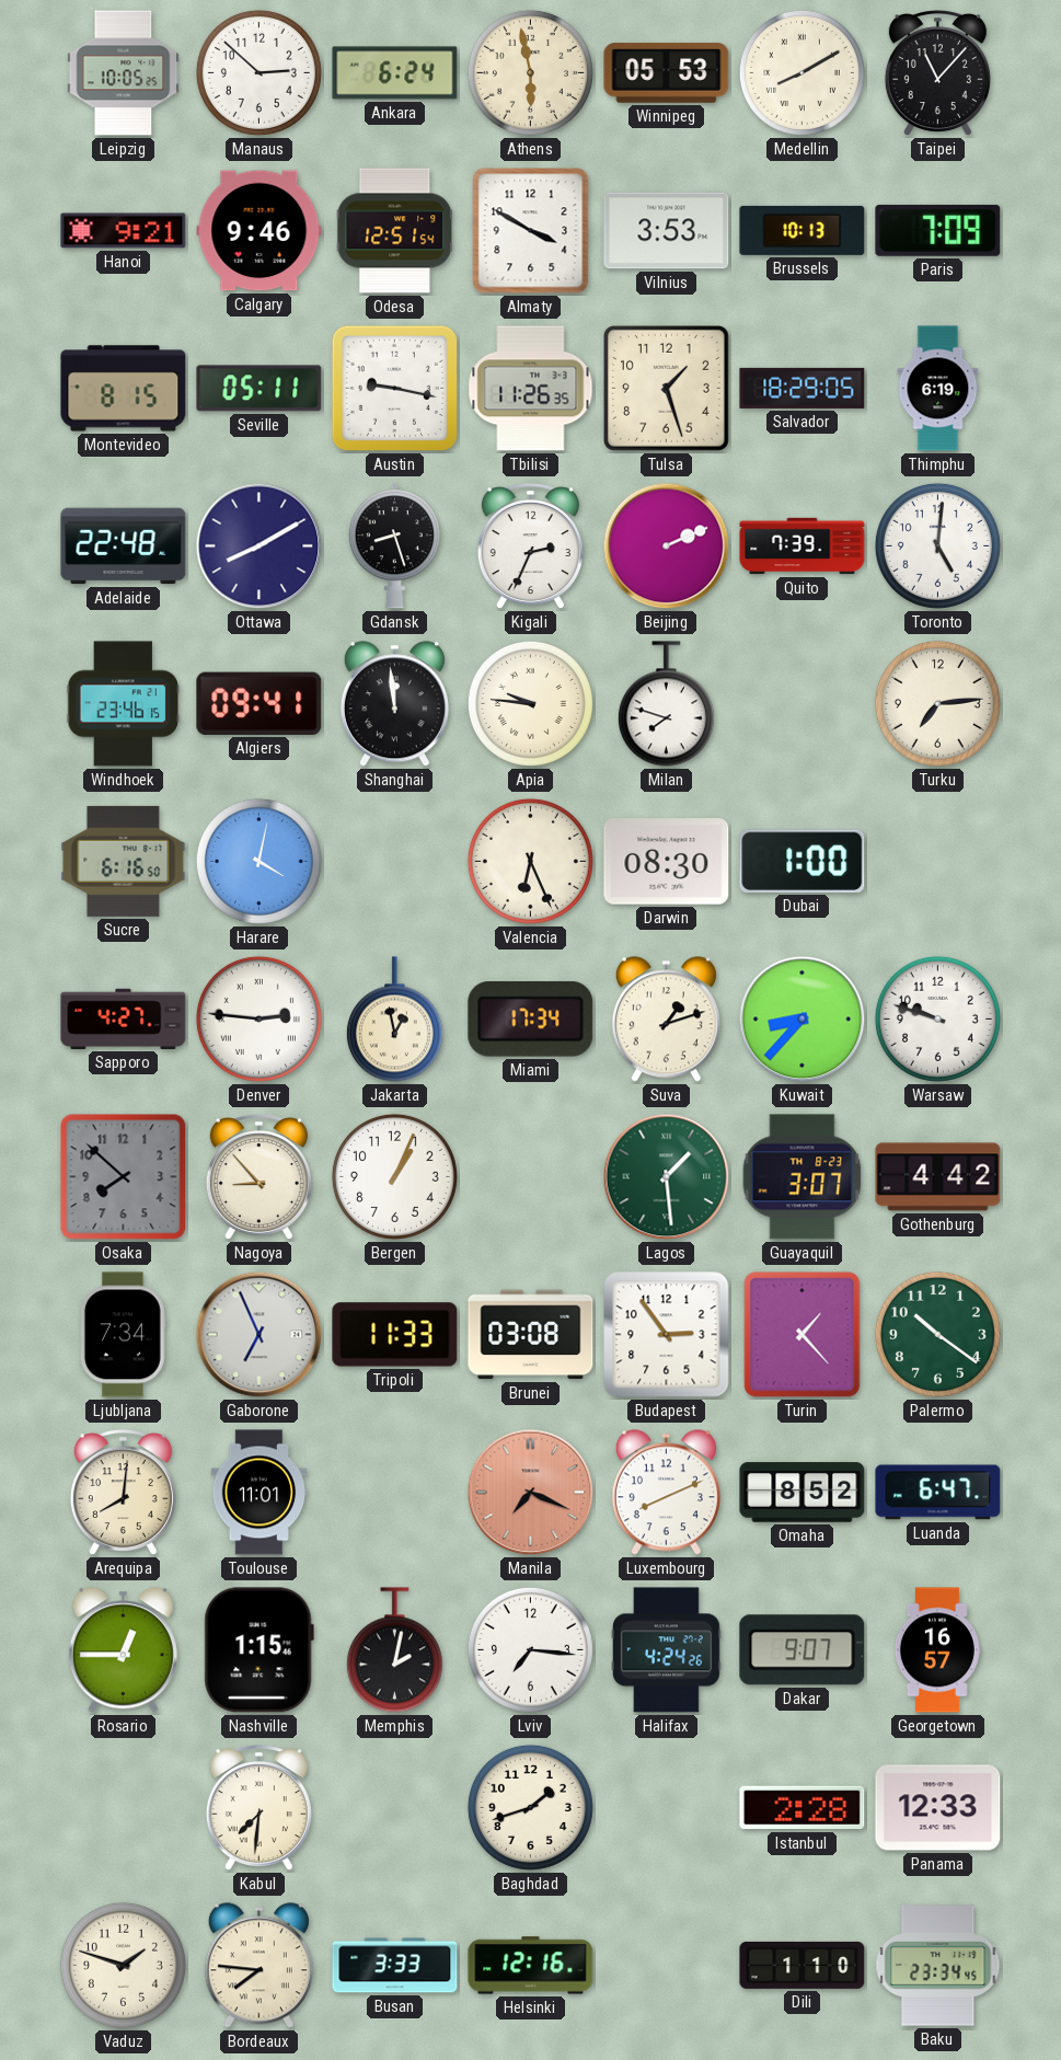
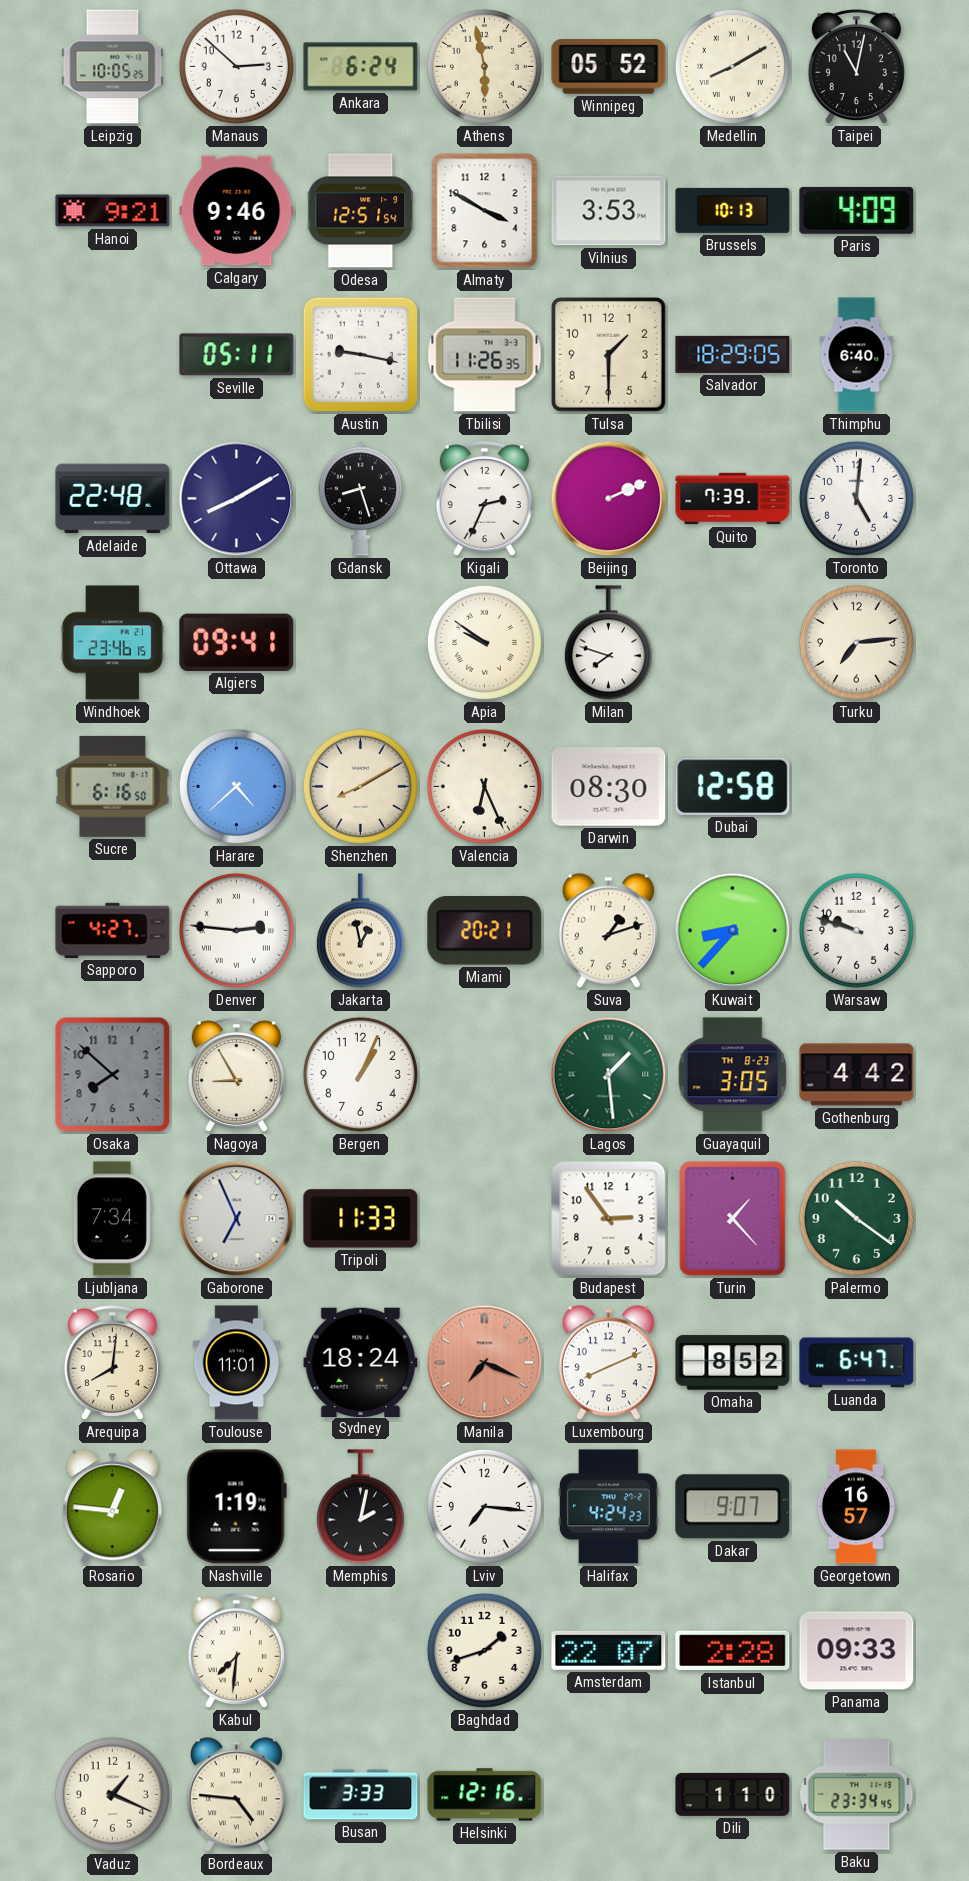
Winnipeg: 05:53 -> 05:52
Taipei: 11:07 -> 11:02
Paris: 7:09 -> 4:09
Montevideo: 8:15 -> none
Tulsa: 1:27 -> 1:30
Thimphu: 6:19 -> 6:40
Shanghai: 11:59 -> none
Apia: 9:46 -> 9:51
Harare: 4:02 -> 4:38
Shenzhen: none -> 8:10
Dubai: 1:00 -> 12:58
Miami: 17:34 -> 20:21
Nagoya: 8:53 -> 8:55
Guayaquil: 3:07 -> 3:05
Brunei: 03:08 -> none
Sydney: none -> 18:24
Rosario: 12:45 -> 12:46
Nashville: 1:15 -> 1:19
Halifax: 4:24:26 -> 4:24:23
Amsterdam: none -> 22:07
Panama: 12:33 -> 09:33
Vaduz: 1:48 -> 1:19
Bordeaux: 7:46 -> 4:46
